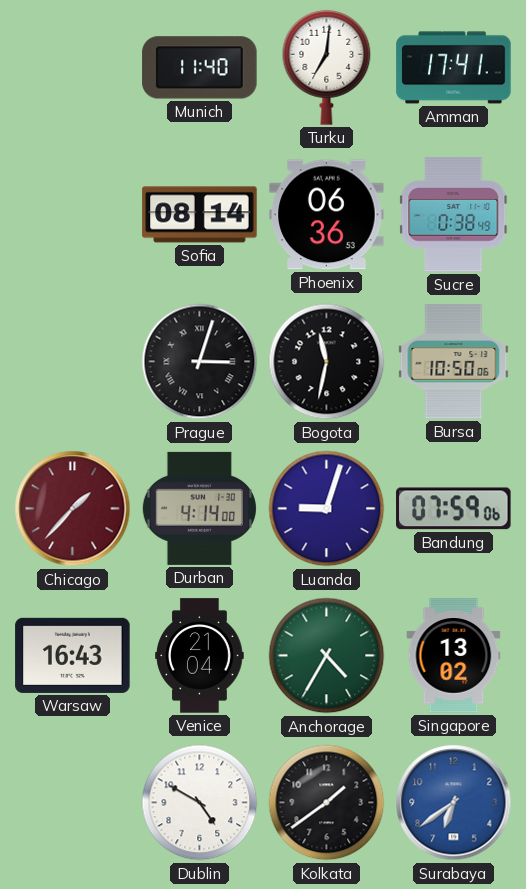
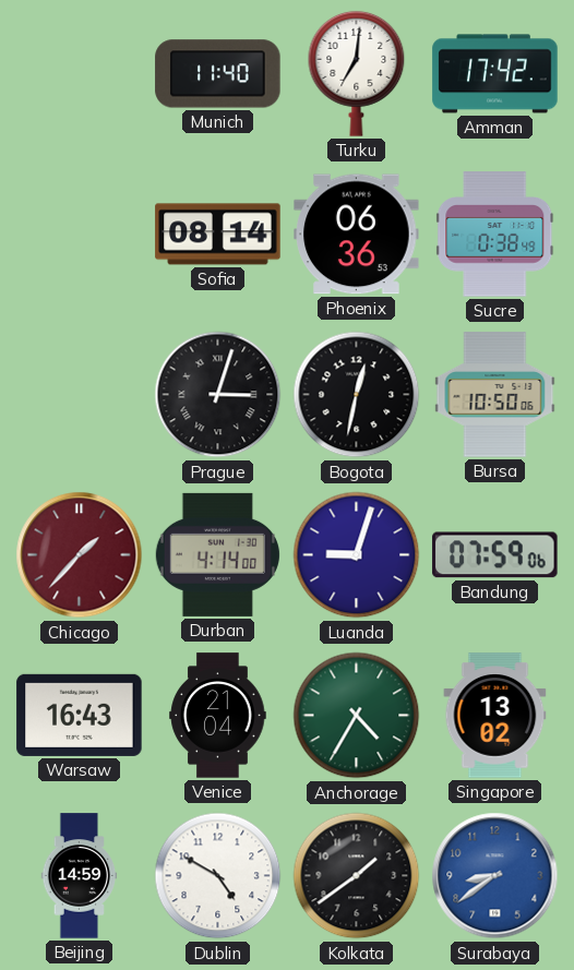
Amman: 17:41 -> 17:42
Bogota: 11:32 -> 12:32
Beijing: none -> 14:59
Surabaya: 6:39 -> 8:39
